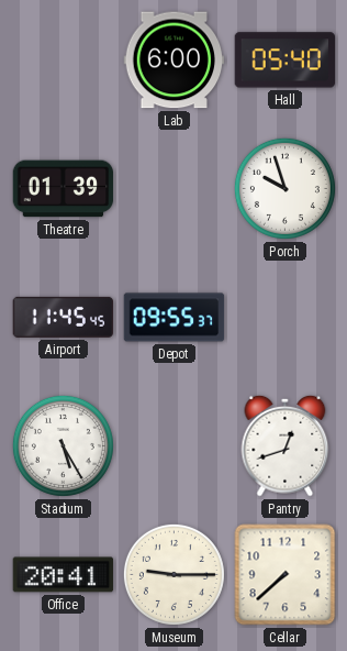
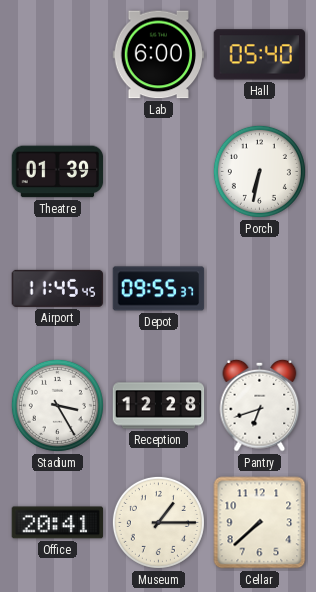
Porch: 9:57 -> 6:32
Stadium: 5:25 -> 3:25
Reception: none -> 12:28
Pantry: 12:42 -> 6:42
Museum: 9:15 -> 1:15
